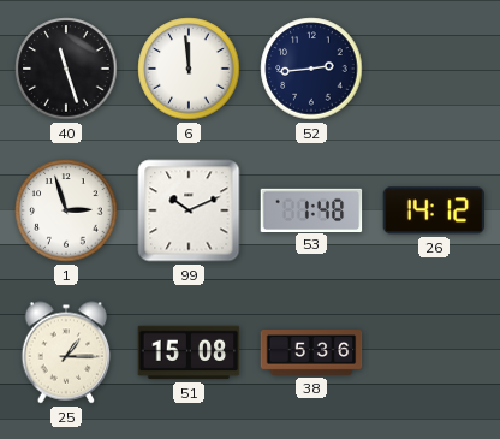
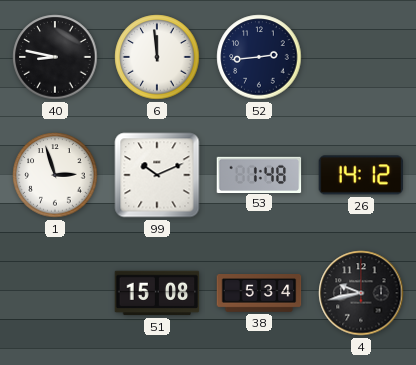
40: 11:27 -> 8:47
25: 1:15 -> none
38: 5:36 -> 5:34
4: none -> 9:43
